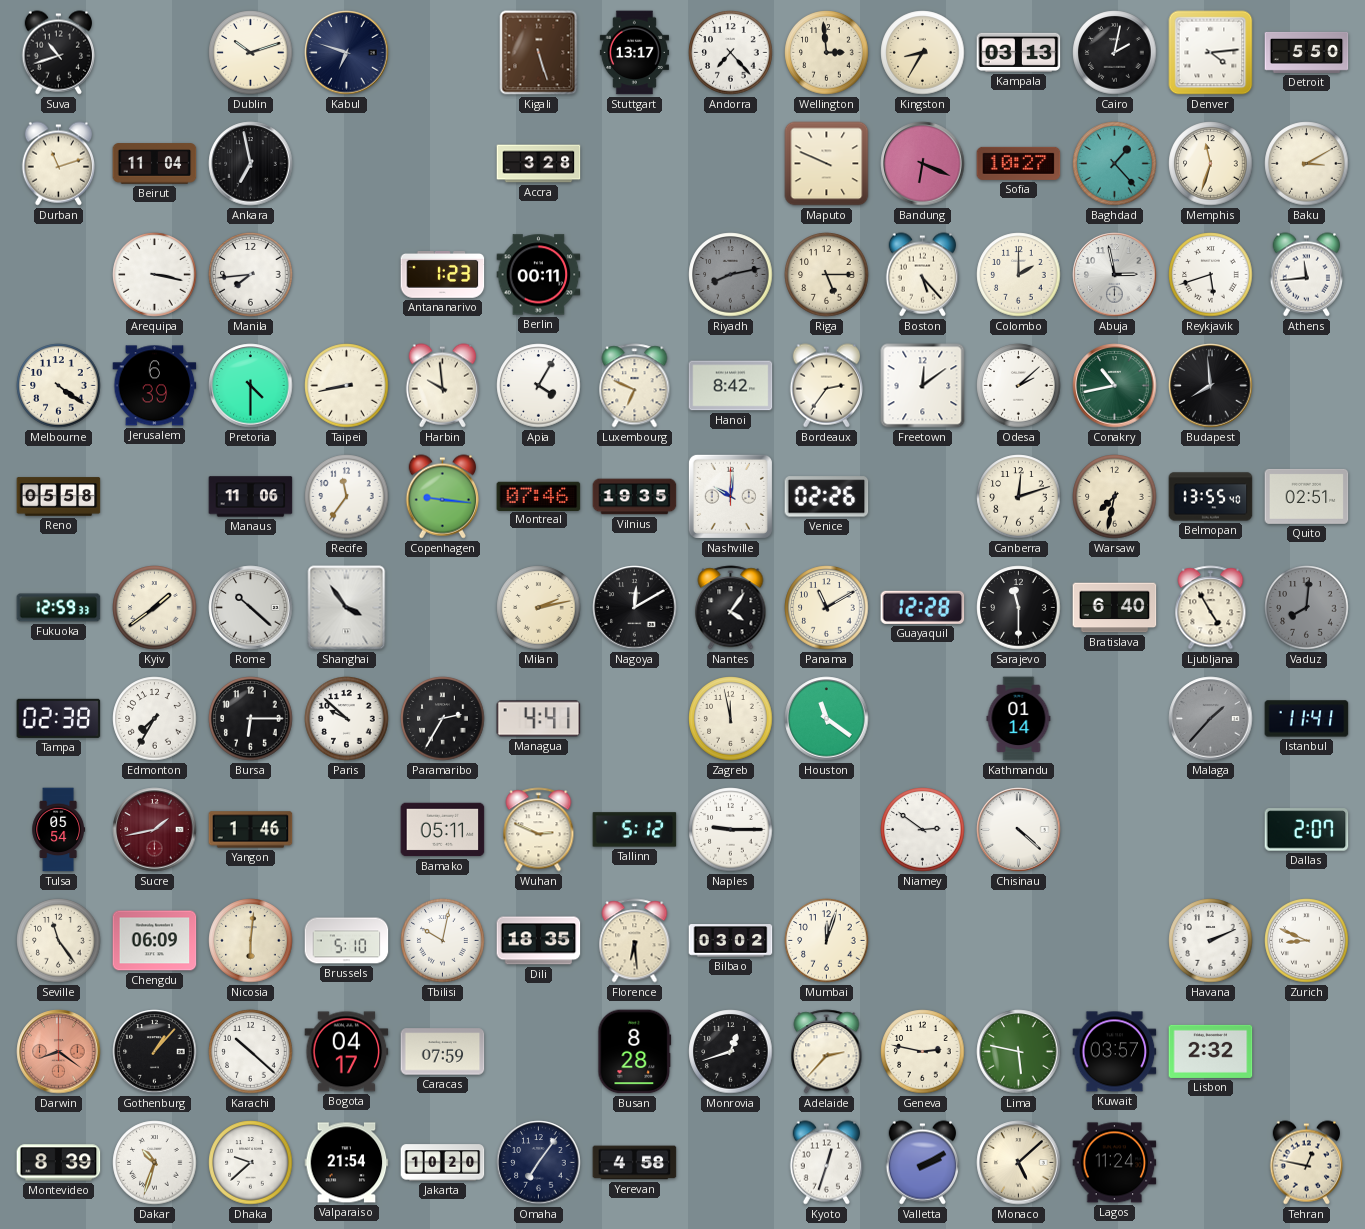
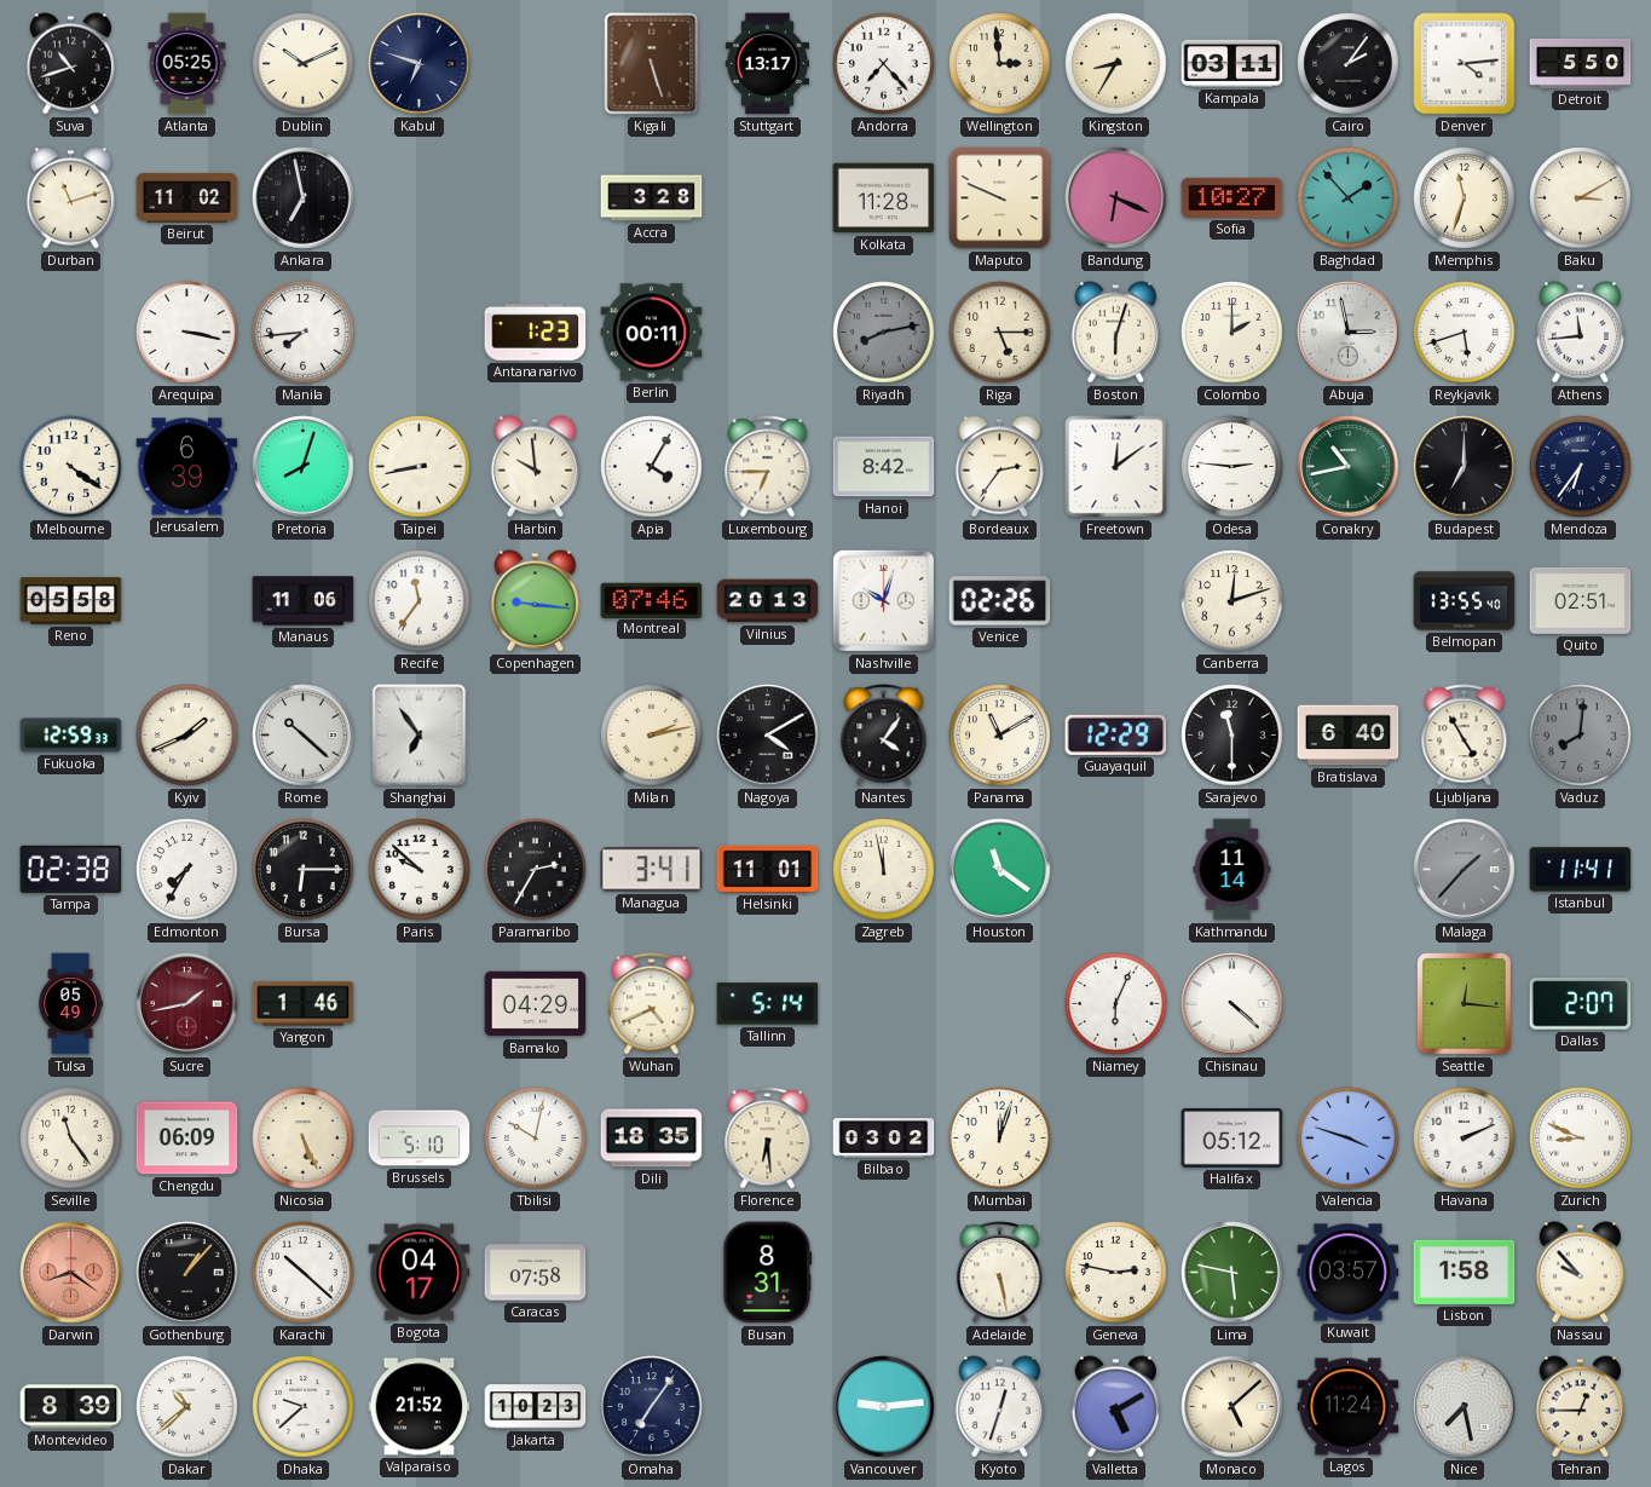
Atlanta: none -> 05:25
Dublin: 10:12 -> 10:11
Kampala: 03:13 -> 03:11
Cairo: 2:02 -> 2:06
Beirut: 11:04 -> 11:02
Kolkata: none -> 11:28
Baghdad: 1:23 -> 1:53
Boston: 5:23 -> 6:03
Pretoria: 4:30 -> 8:03
Luxembourg: 6:49 -> 6:45
Odesa: 2:08 -> 2:46
Budapest: 7:59 -> 7:00
Mendoza: none -> 6:36
Vilnius: 19:35 -> 20:13
Nashville: 10:01 -> 10:03
Warsaw: 7:32 -> none
Kyiv: 1:39 -> 1:41
Shanghai: 3:54 -> 6:54
Nagoya: 12:10 -> 4:10
Guayaquil: 12:28 -> 12:29
Managua: 4:41 -> 3:41
Helsinki: none -> 11:01
Kathmandu: 01:14 -> 11:14
Tulsa: 05:54 -> 05:49
Bamako: 05:11 -> 04:29
Wuhan: 2:49 -> 4:41
Tallinn: 5:12 -> 5:14
Naples: 9:15 -> none
Niamey: 2:51 -> 6:04
Seattle: none -> 12:16
Nicosia: 6:01 -> 5:26
Halifax: none -> 05:12
Valencia: none -> 3:48
Caracas: 07:59 -> 07:58
Busan: 8:28 -> 8:31
Monrovia: 12:42 -> none
Adelaide: 2:37 -> 5:28
Lisbon: 2:32 -> 1:58
Nassau: none -> 9:53
Dakar: 10:33 -> 10:38
Valparaiso: 21:54 -> 21:52
Jakarta: 10:20 -> 10:23
Yerevan: 4:58 -> none
Vancouver: none -> 9:14
Valletta: 2:10 -> 5:10
Nice: none -> 7:28
Tehran: 12:47 -> 12:45
